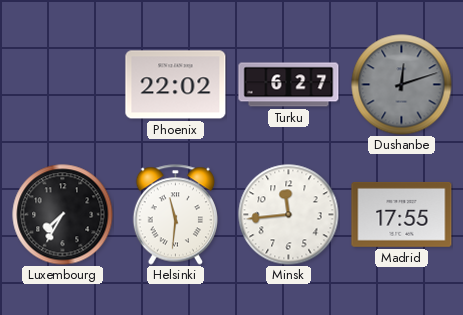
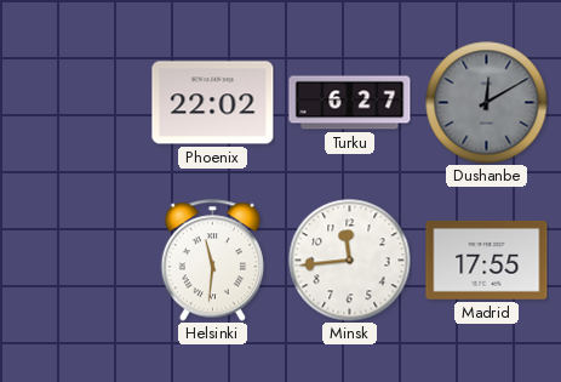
Dushanbe: 12:12 -> 12:10
Luxembourg: 7:35 -> none
